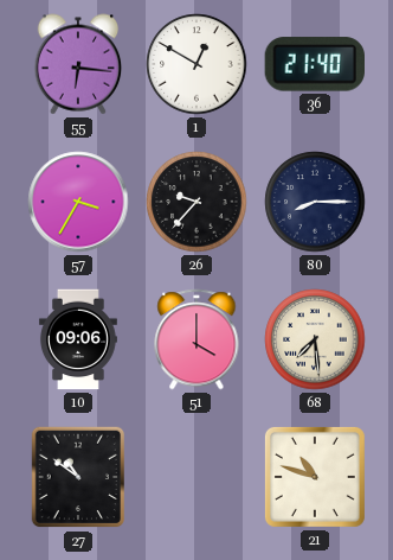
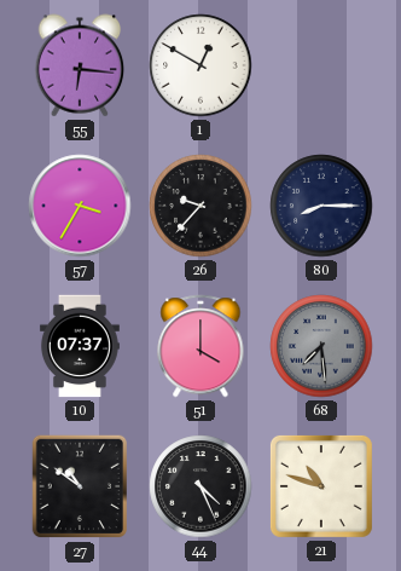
36: 21:40 -> none
10: 09:06 -> 07:37
68 dial: cream -> grey
44: none -> 4:26
